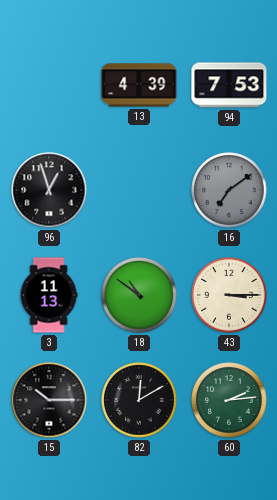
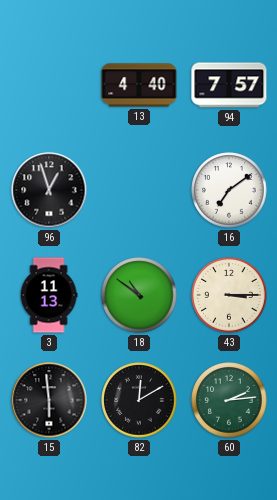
13: 4:39 -> 4:40
94: 7:53 -> 7:57
16 dial: grey -> white
15: 10:15 -> 5:59
